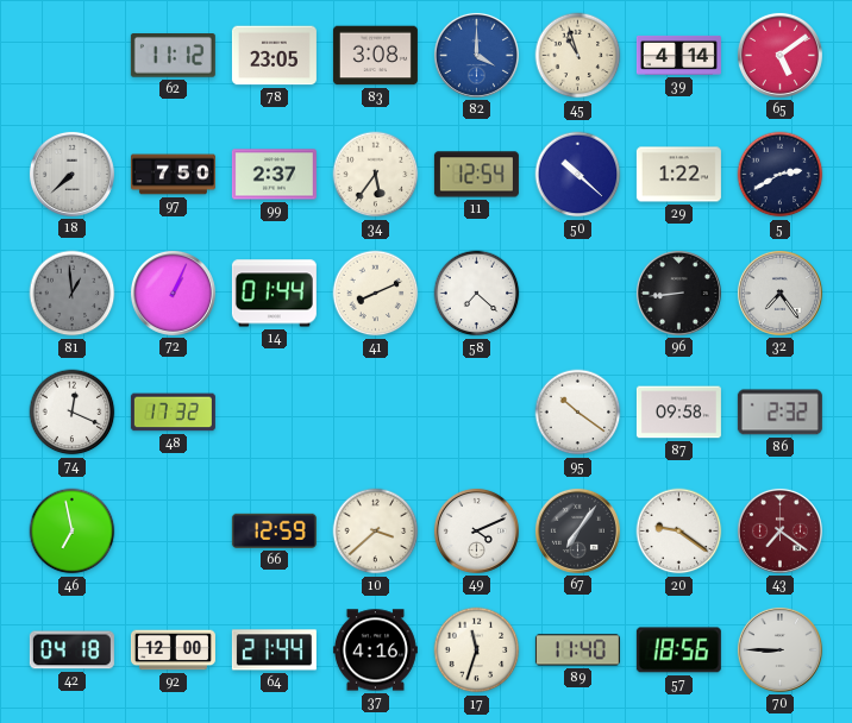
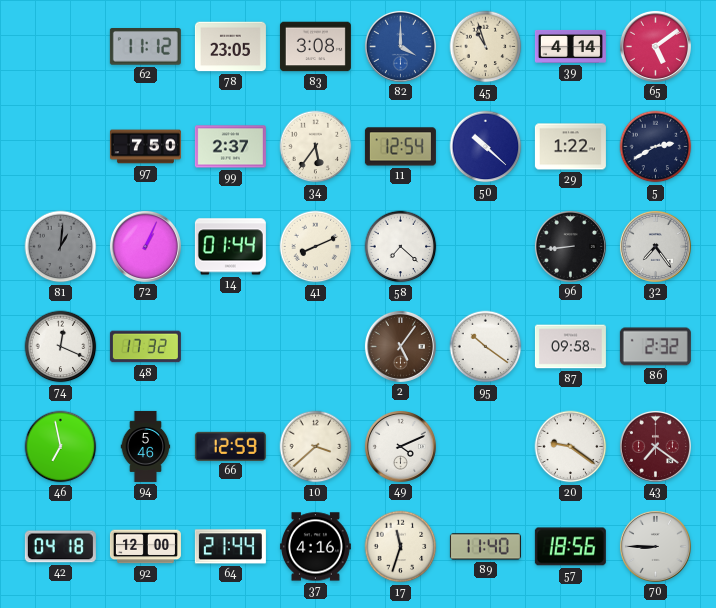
18: 7:38 -> none
81: 12:59 -> 1:01
2: none -> 5:06
94: none -> 5:46
67: 7:06 -> none
